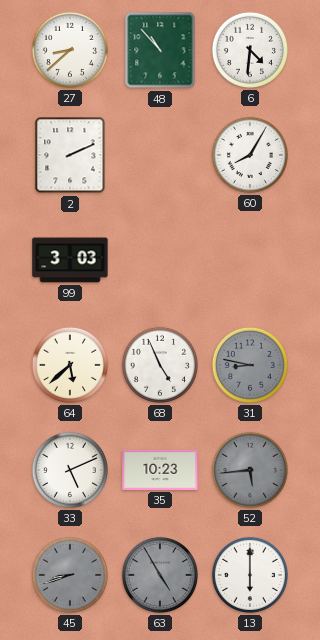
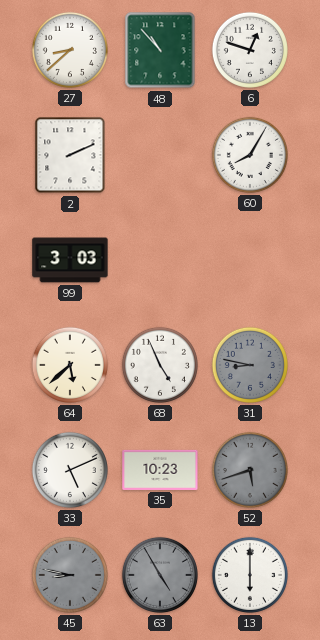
6: 4:31 -> 12:48
52: 5:44 -> 5:42
45: 8:42 -> 8:47
